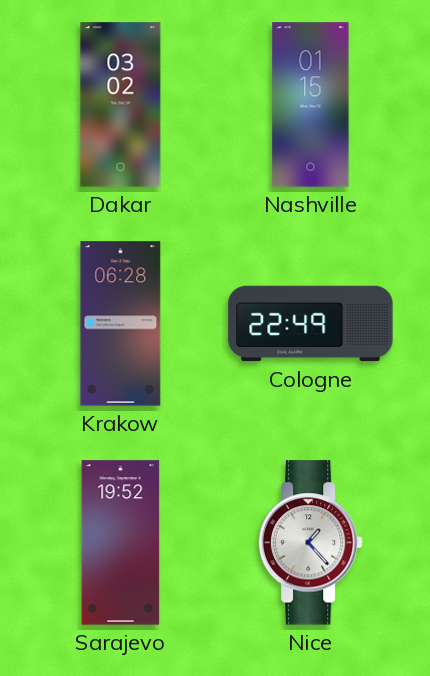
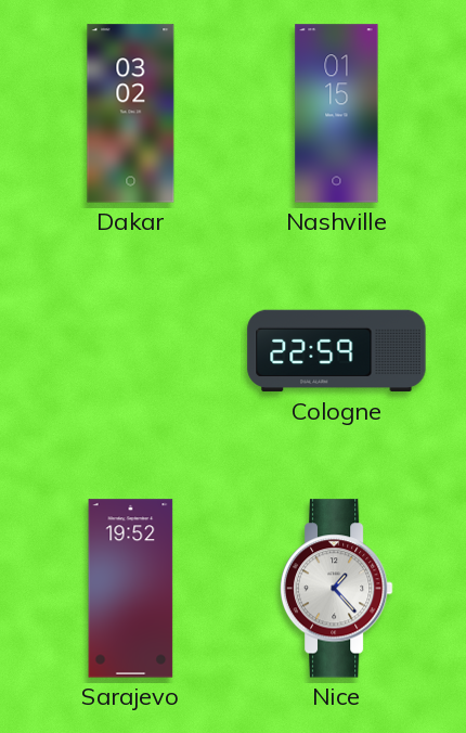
Krakow: 06:28 -> none
Cologne: 22:49 -> 22:59
